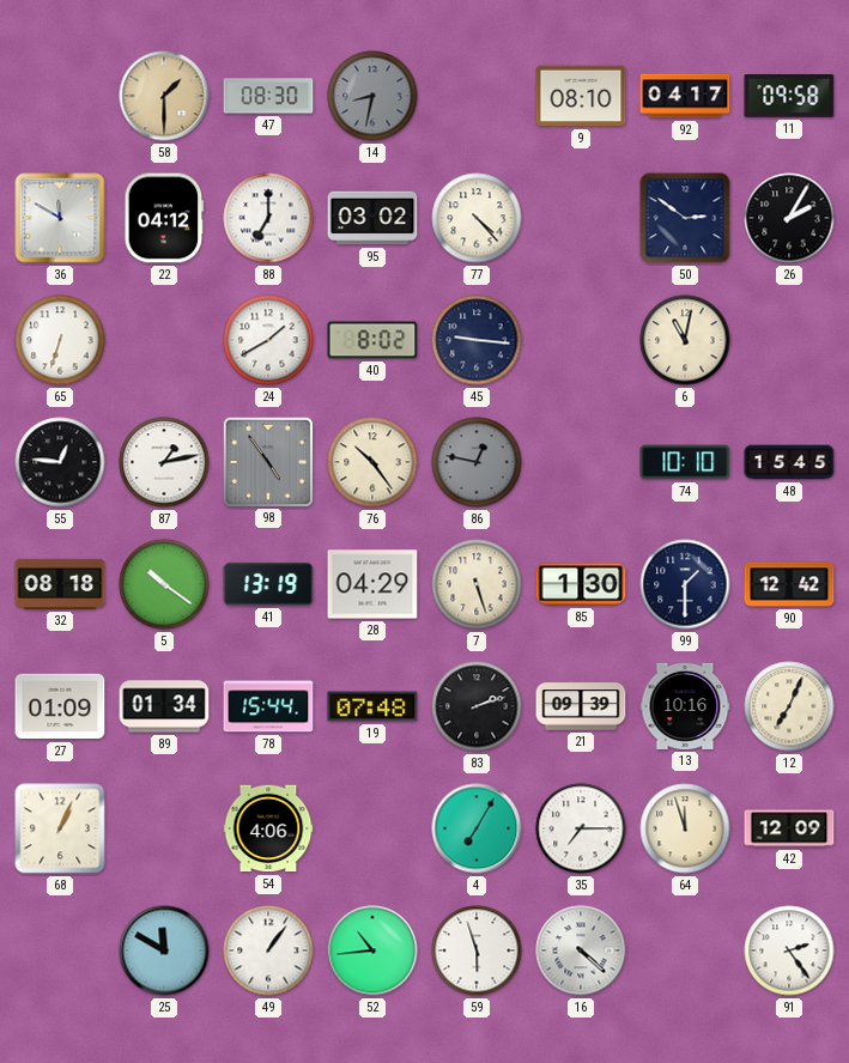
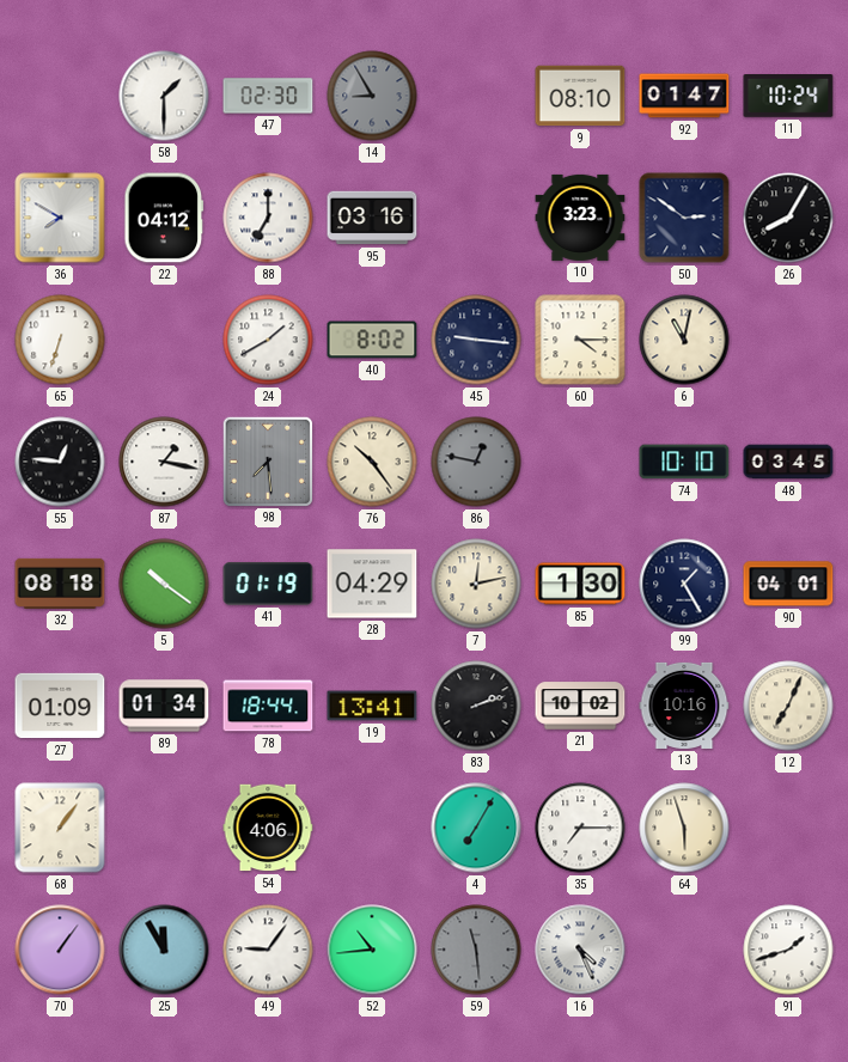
58 dial: champagne -> white
47: 08:30 -> 02:30
14: 8:32 -> 8:55
92: 04:17 -> 01:47
11: 09:58 -> 10:24
36: 11:50 -> 7:50
95: 03:02 -> 03:16
77: 4:23 -> none
10: none -> 3:23
26: 2:05 -> 8:05
60: none -> 4:15
87: 1:13 -> 1:17
98: 4:54 -> 7:29
48: 15:45 -> 03:45
41: 13:19 -> 01:19
7: 5:27 -> 12:13
99: 1:30 -> 1:25
90: 12:42 -> 04:01
78: 15:44 -> 18:44
19: 07:48 -> 13:41
21: 09:39 -> 10:02
68: 1:04 -> 1:06
64: 11:57 -> 5:57
42: 12:09 -> none
70: none -> 1:06
25: 11:50 -> 11:55
49: 1:06 -> 9:06
59: 5:57 -> 11:29
59 dial: white -> grey
16: 4:22 -> 4:26
91: 2:24 -> 1:42
